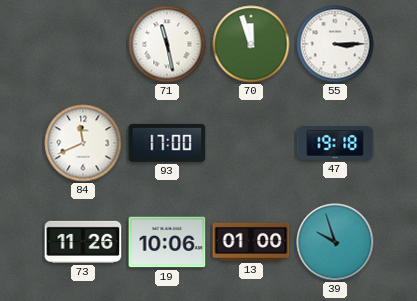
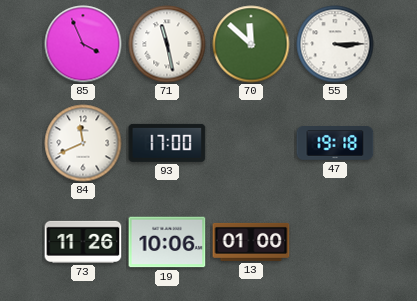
85: none -> 3:56
70: 11:57 -> 11:52
39: 9:57 -> none
